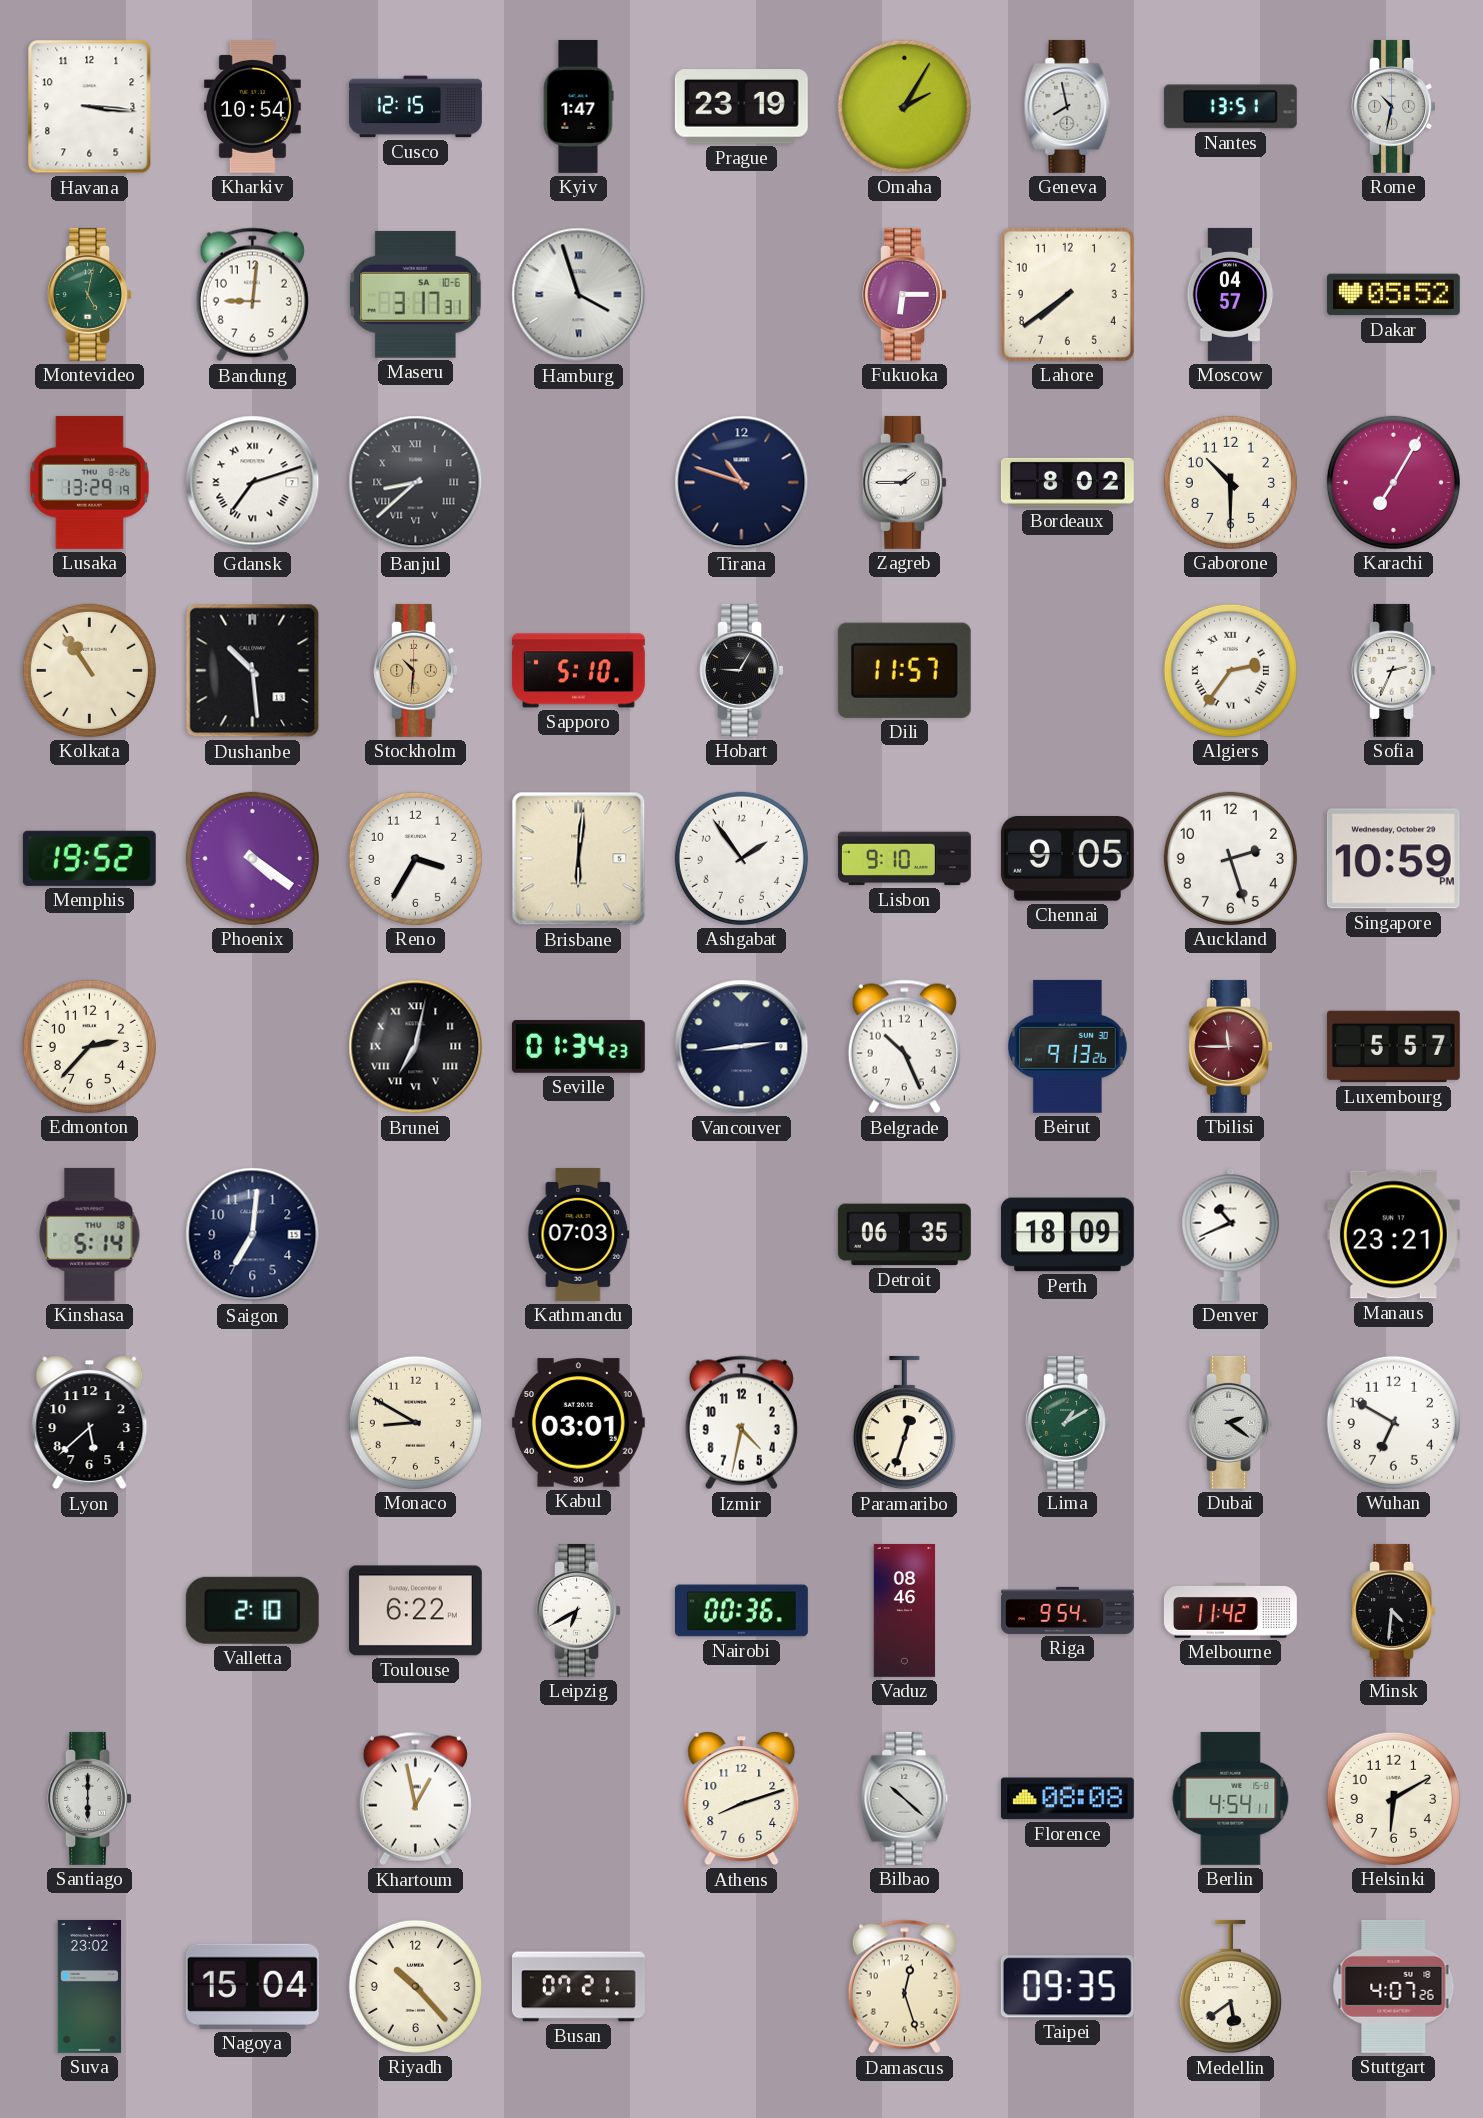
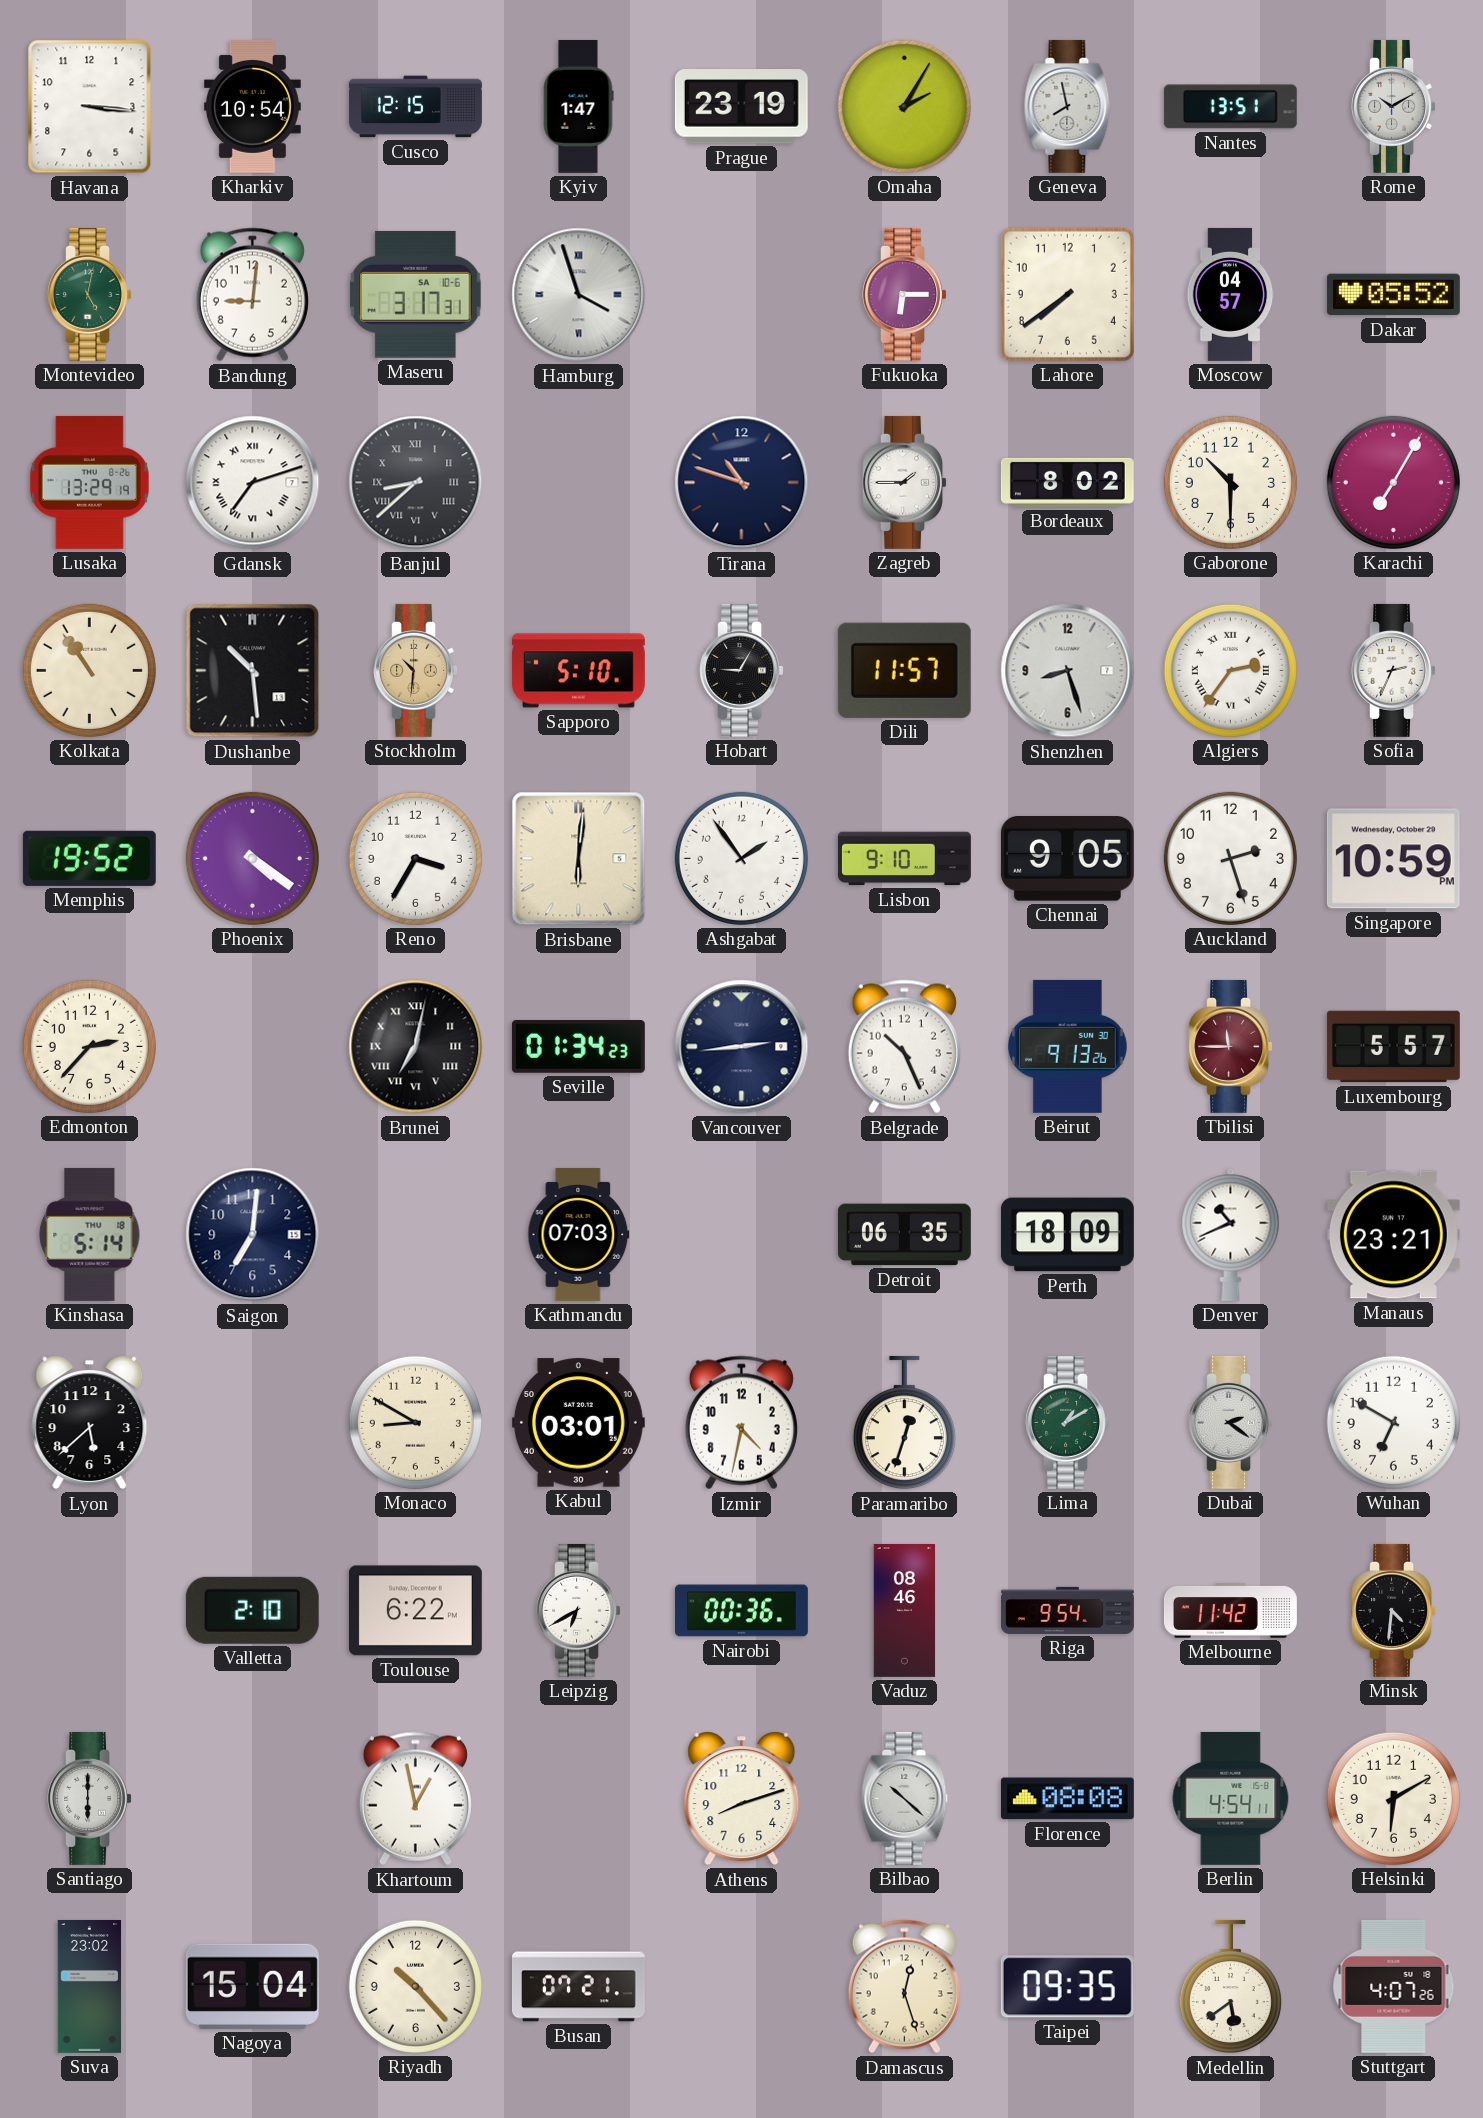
Rome: 10:32 -> 10:10
Shenzhen: none -> 8:27
